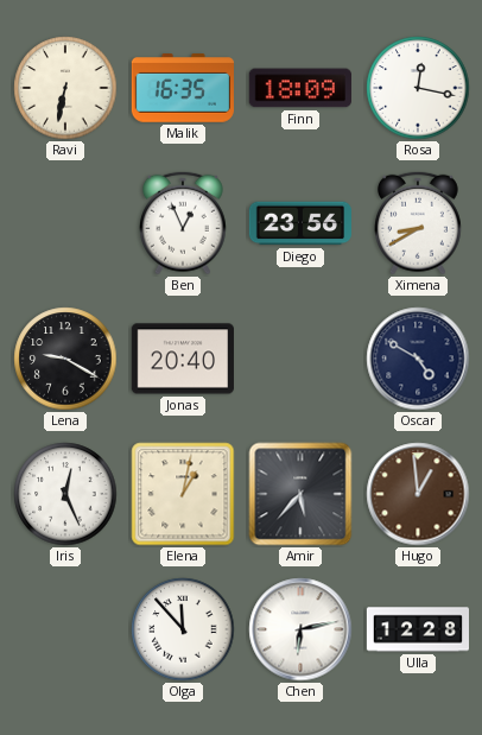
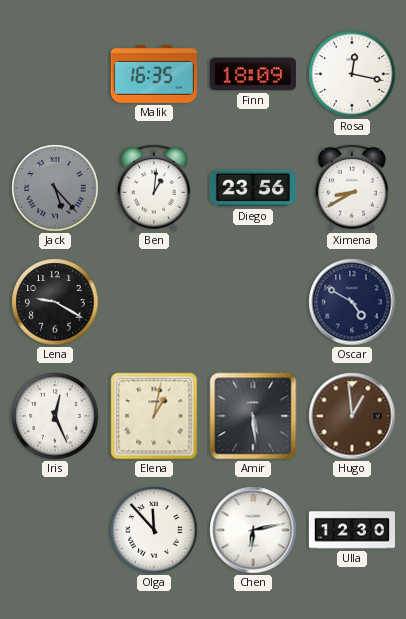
Ravi: 6:32 -> none
Jack: none -> 5:23
Ben: 12:56 -> 1:01
Jonas: 20:40 -> none
Amir: 5:37 -> 5:29
Ulla: 12:28 -> 12:30
